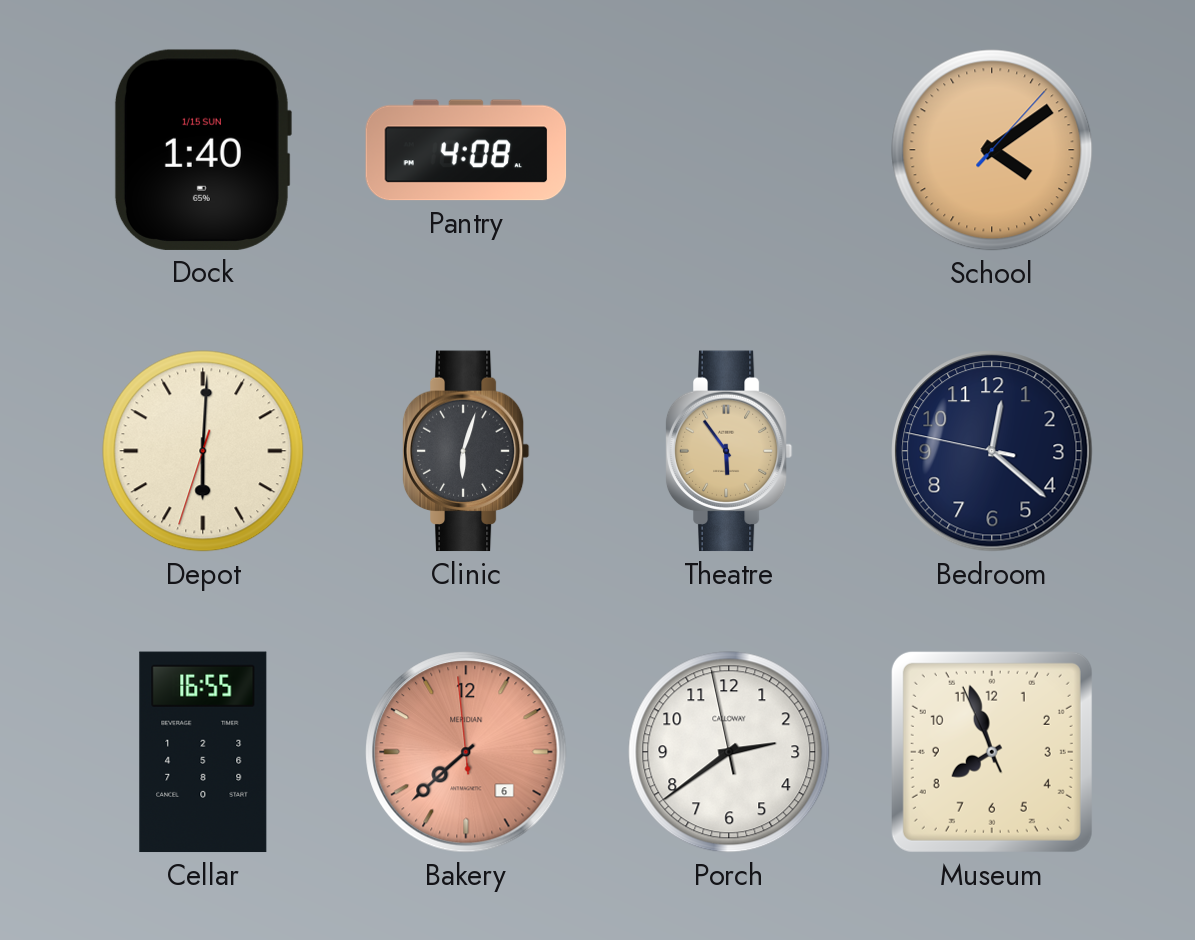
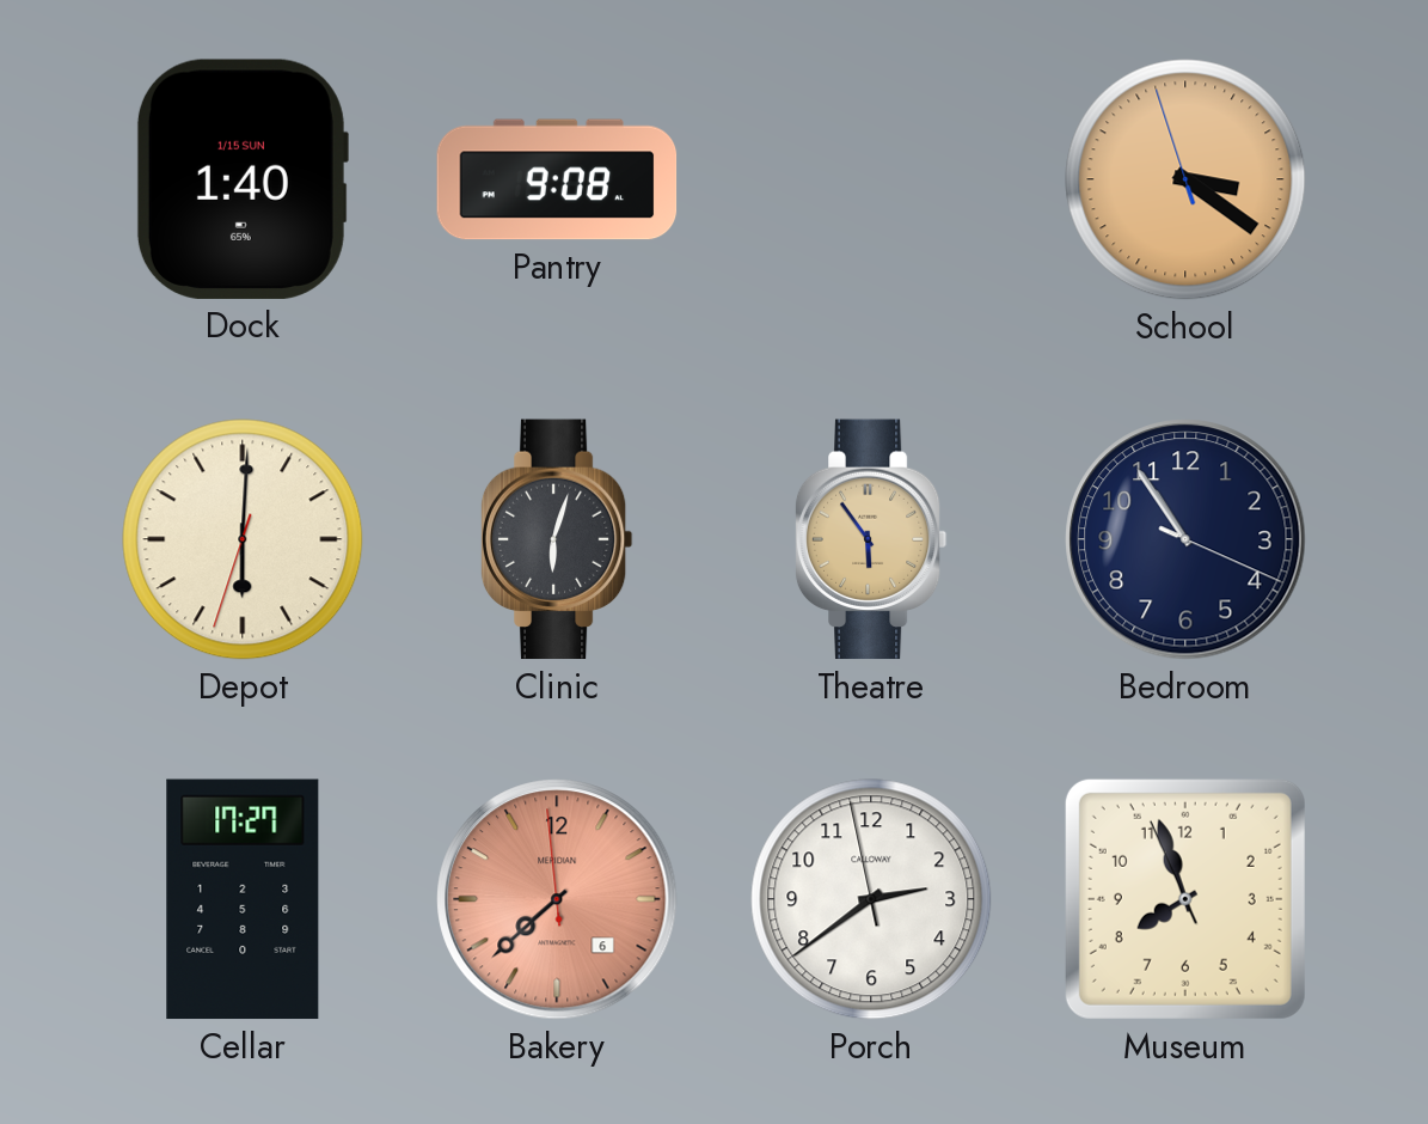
Pantry: 4:08 -> 9:08
School: 4:09 -> 3:20
Bedroom: 12:21 -> 10:54
Cellar: 16:55 -> 17:27
